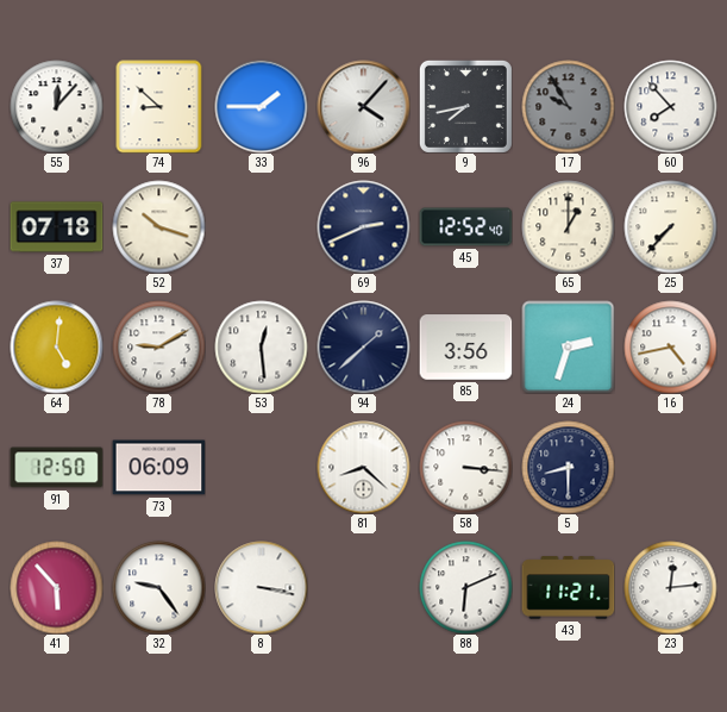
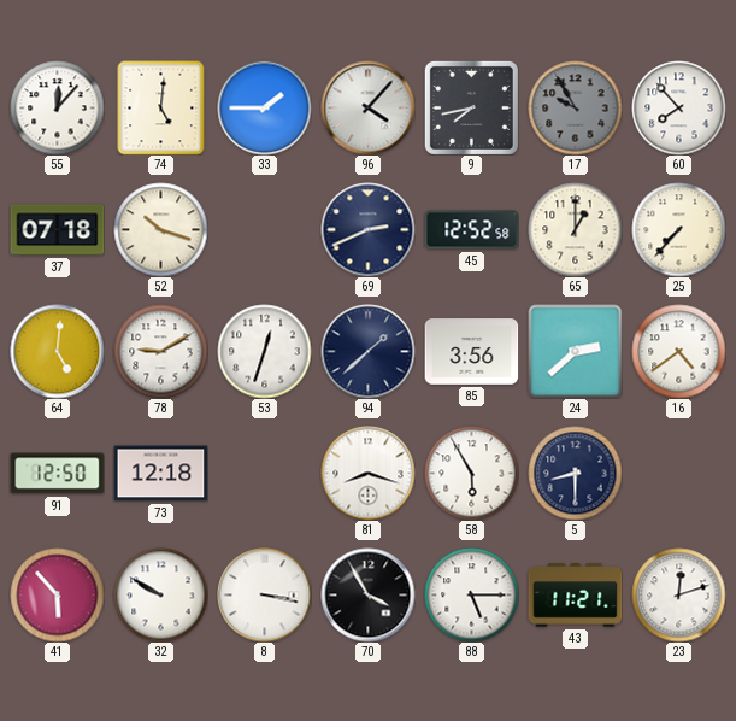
74: 8:52 -> 5:01
45: 12:52:40 -> 12:52:58
53: 12:29 -> 12:33
24: 2:33 -> 2:38
16: 4:43 -> 4:39
73: 06:09 -> 12:18
81: 8:22 -> 8:18
58: 3:16 -> 5:55
32: 9:24 -> 9:50
70: none -> 3:55
88: 6:11 -> 5:15
23: 12:14 -> 12:12
